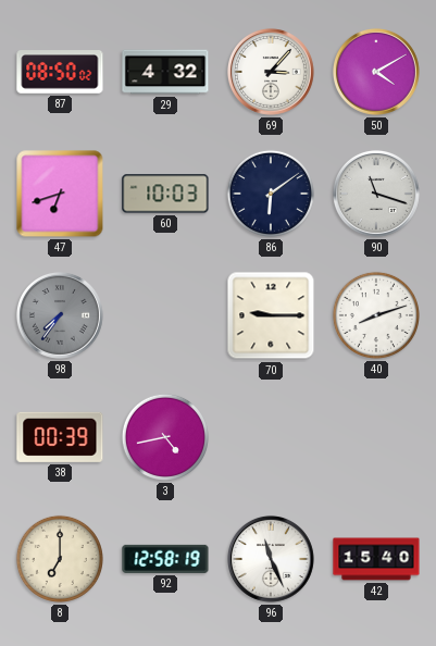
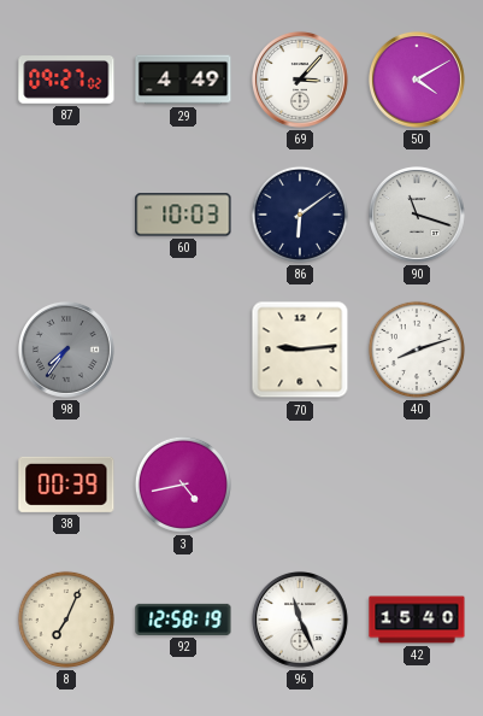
87: 08:50 -> 09:27
29: 4:32 -> 4:49
47: 6:42 -> none
70: 9:15 -> 9:14
8: 7:00 -> 7:04
